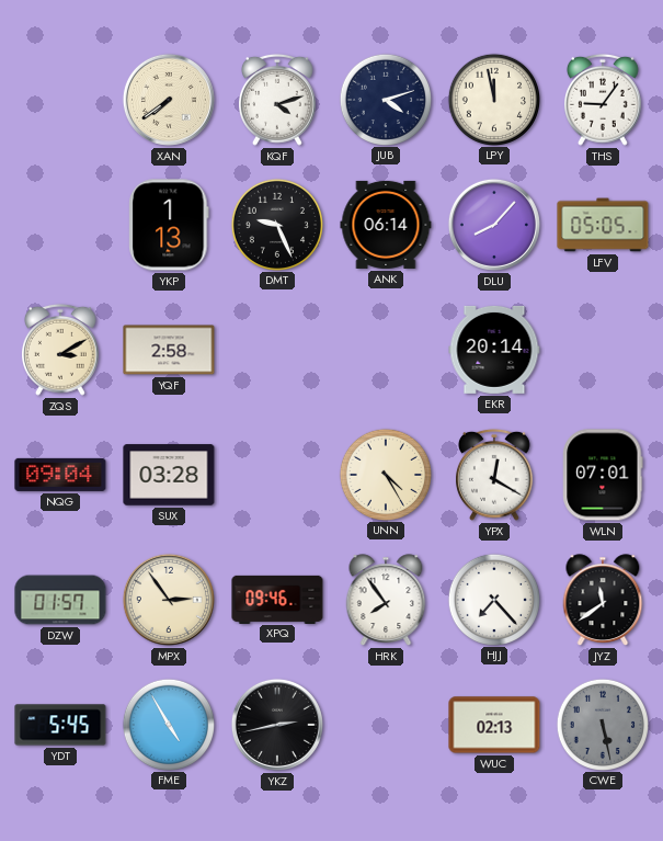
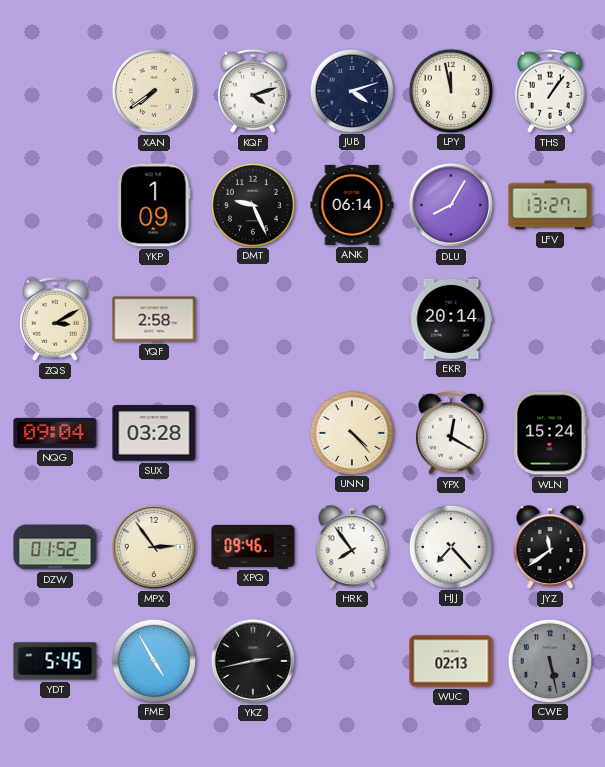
THS: 9:06 -> 1:06
YKP: 1:13 -> 1:09
DLU: 8:07 -> 8:05
LFV: 05:05 -> 13:27
UNN: 4:25 -> 4:23
WLN: 07:01 -> 15:24
DZW: 01:57 -> 01:52
